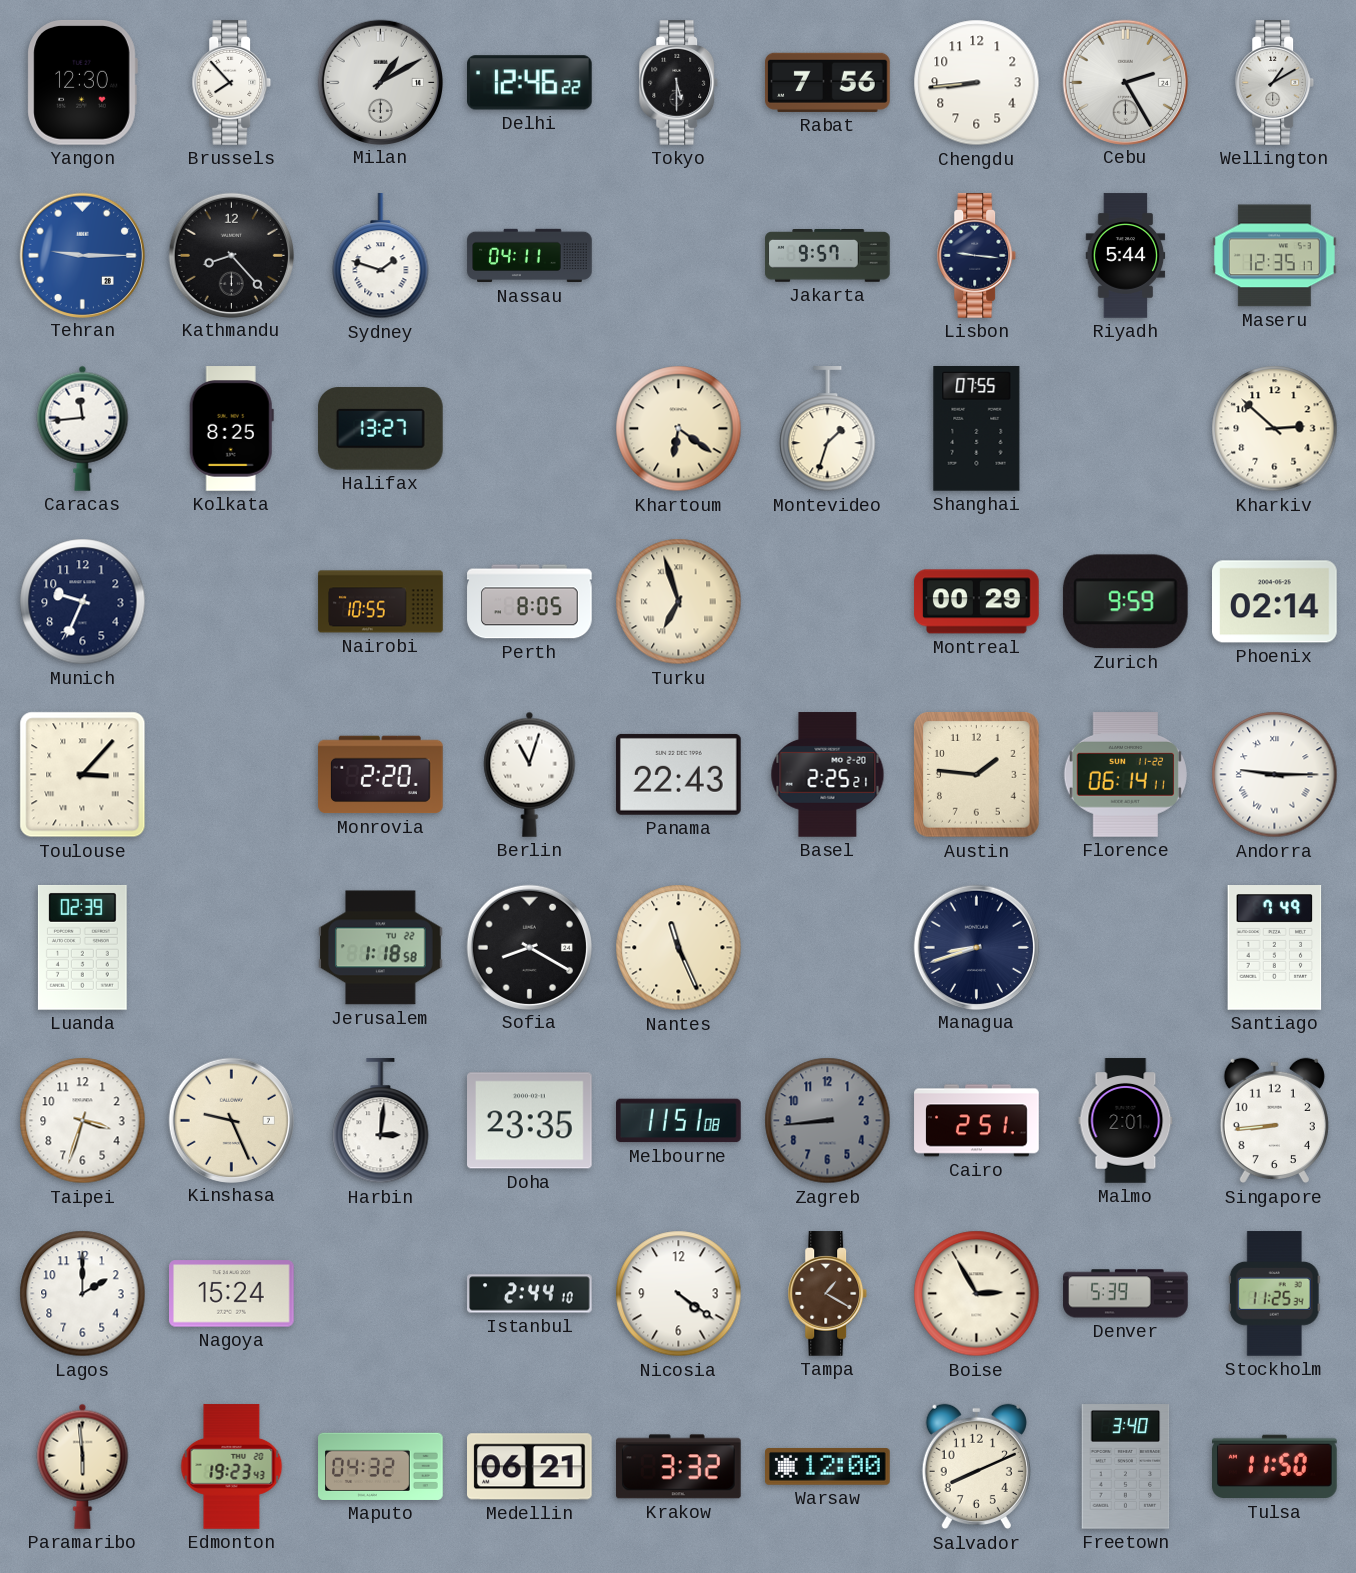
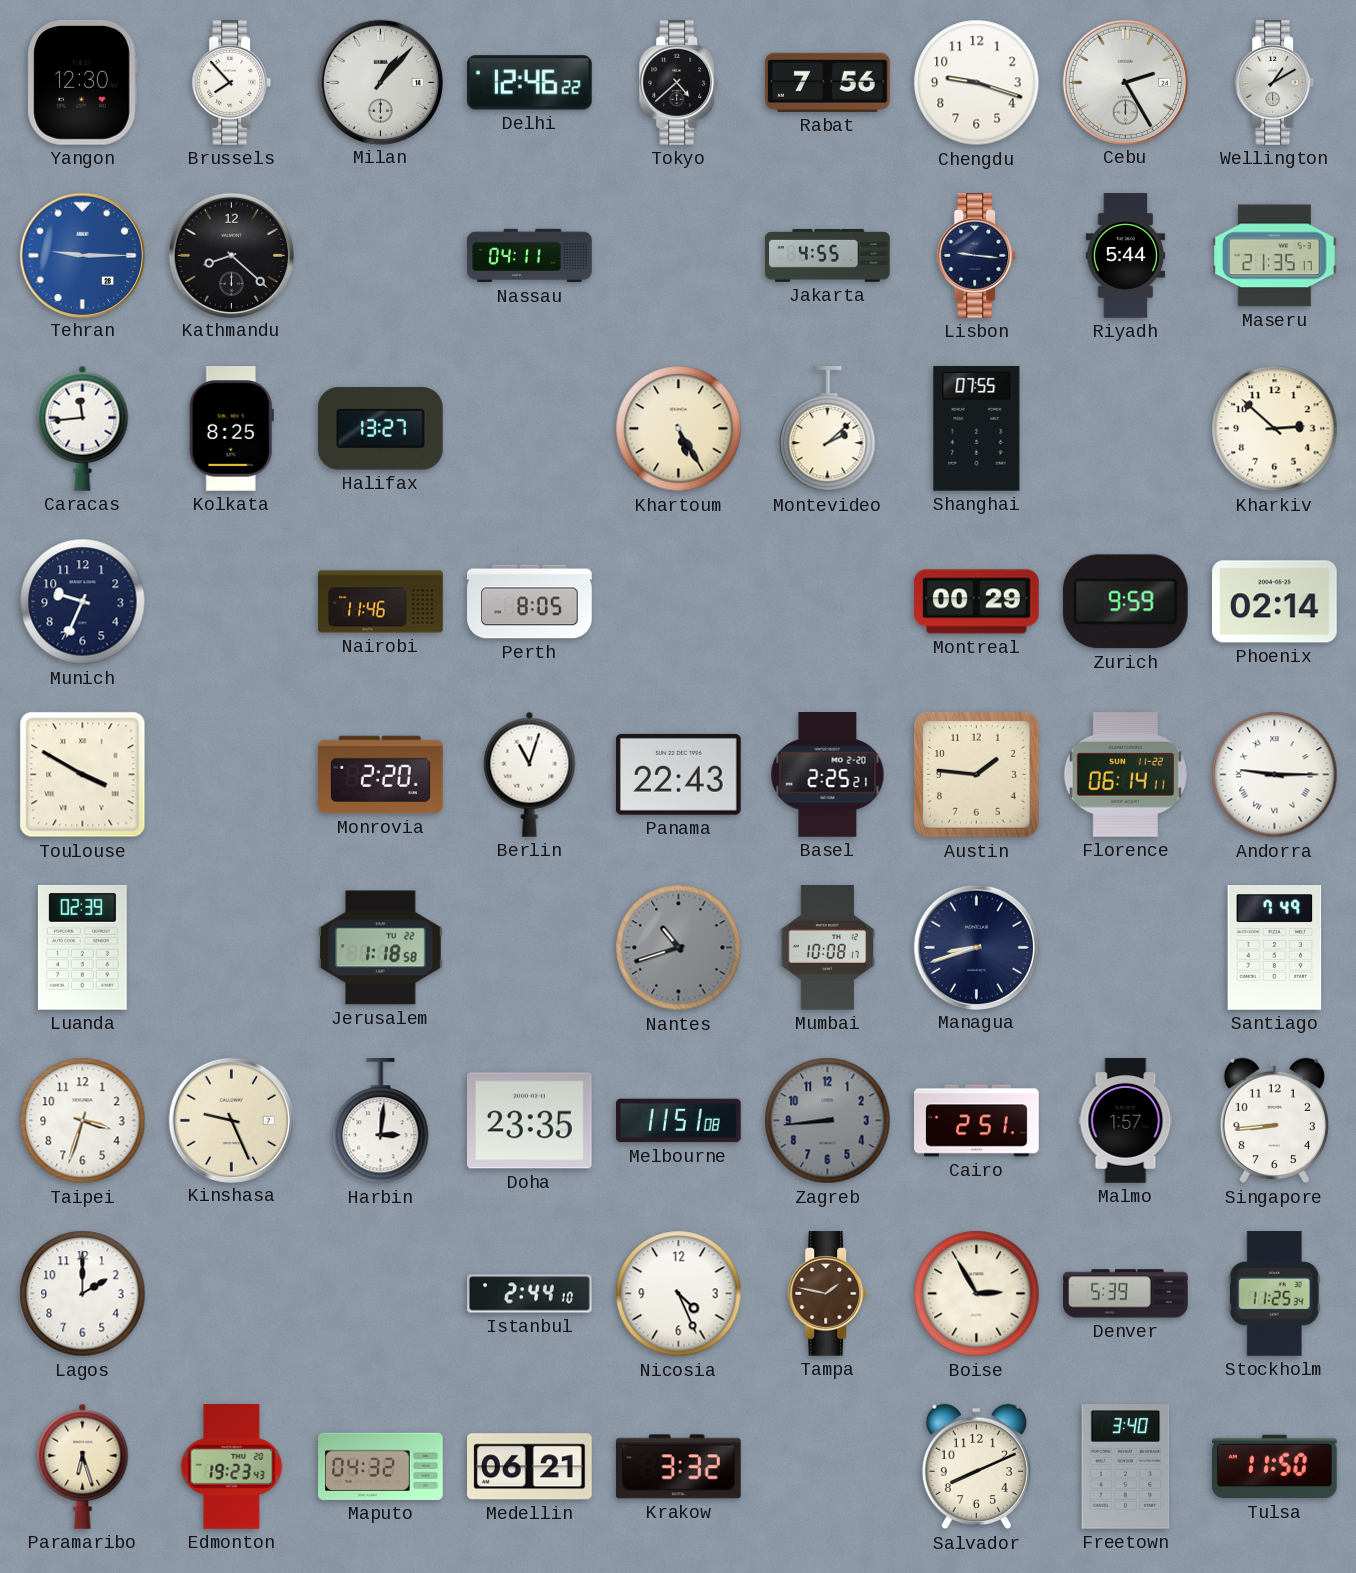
Milan: 1:10 -> 1:07
Tokyo: 5:30 -> 4:38
Chengdu: 8:44 -> 9:18
Kathmandu: 8:23 -> 8:22
Sydney: 1:48 -> none
Jakarta: 9:57 -> 4:55
Maseru: 12:35 -> 21:35
Khartoum: 6:21 -> 5:25
Montevideo: 1:33 -> 2:08
Nairobi: 10:55 -> 11:46
Turku: 6:57 -> none
Toulouse: 3:07 -> 3:50
Sofia: 8:20 -> none
Nantes: 11:26 -> 10:42
Nantes dial: cream -> grey
Mumbai: none -> 10:08
Malmo: 2:01 -> 1:57
Nagoya: 15:24 -> none
Nicosia: 4:21 -> 4:26
Tampa: 1:20 -> 1:47
Paramaribo: 5:59 -> 6:27
Warsaw: 12:00 -> none
